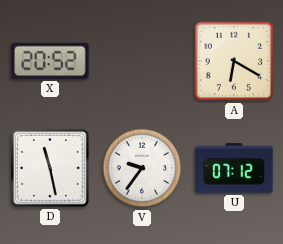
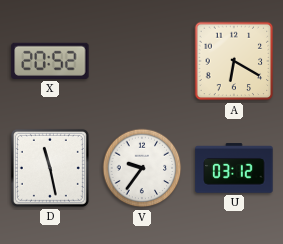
U: 07:12 -> 03:12
